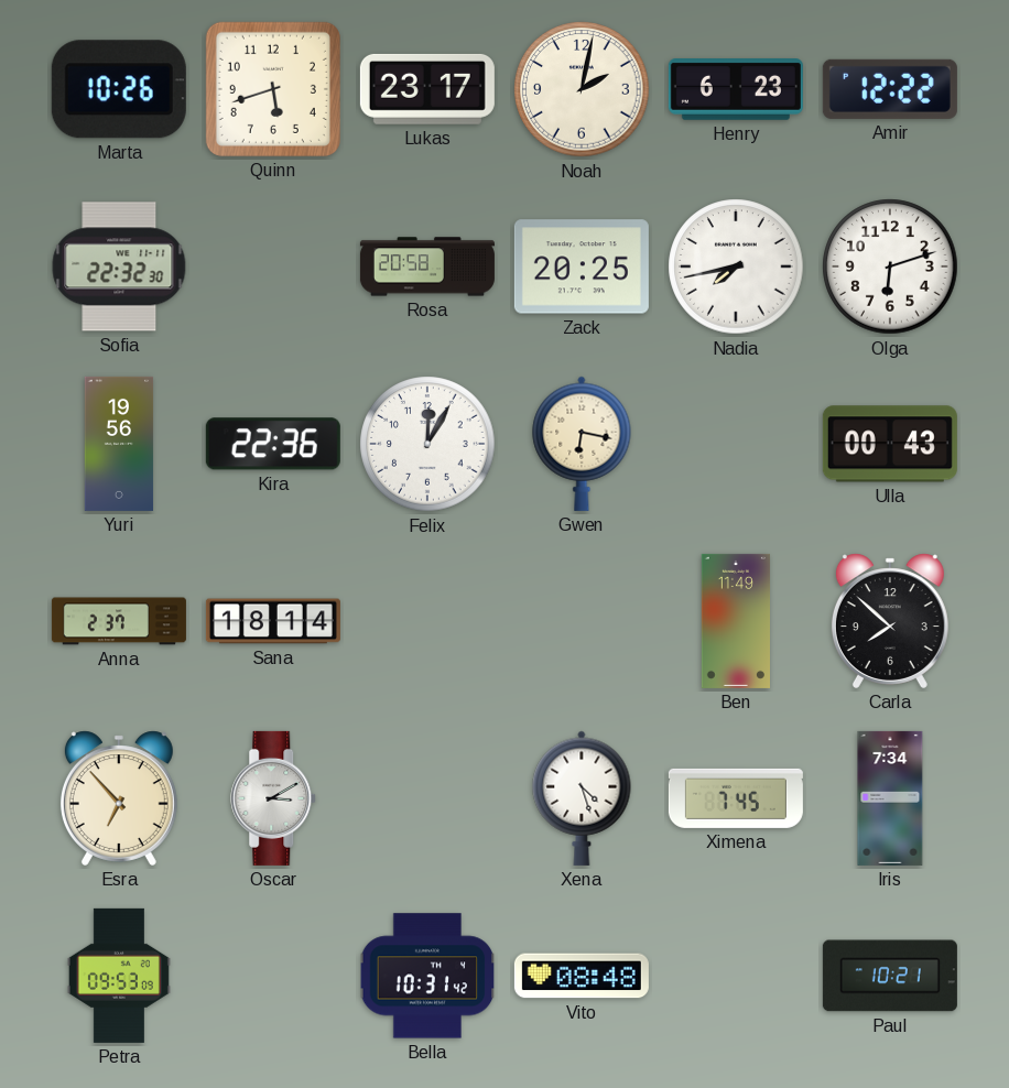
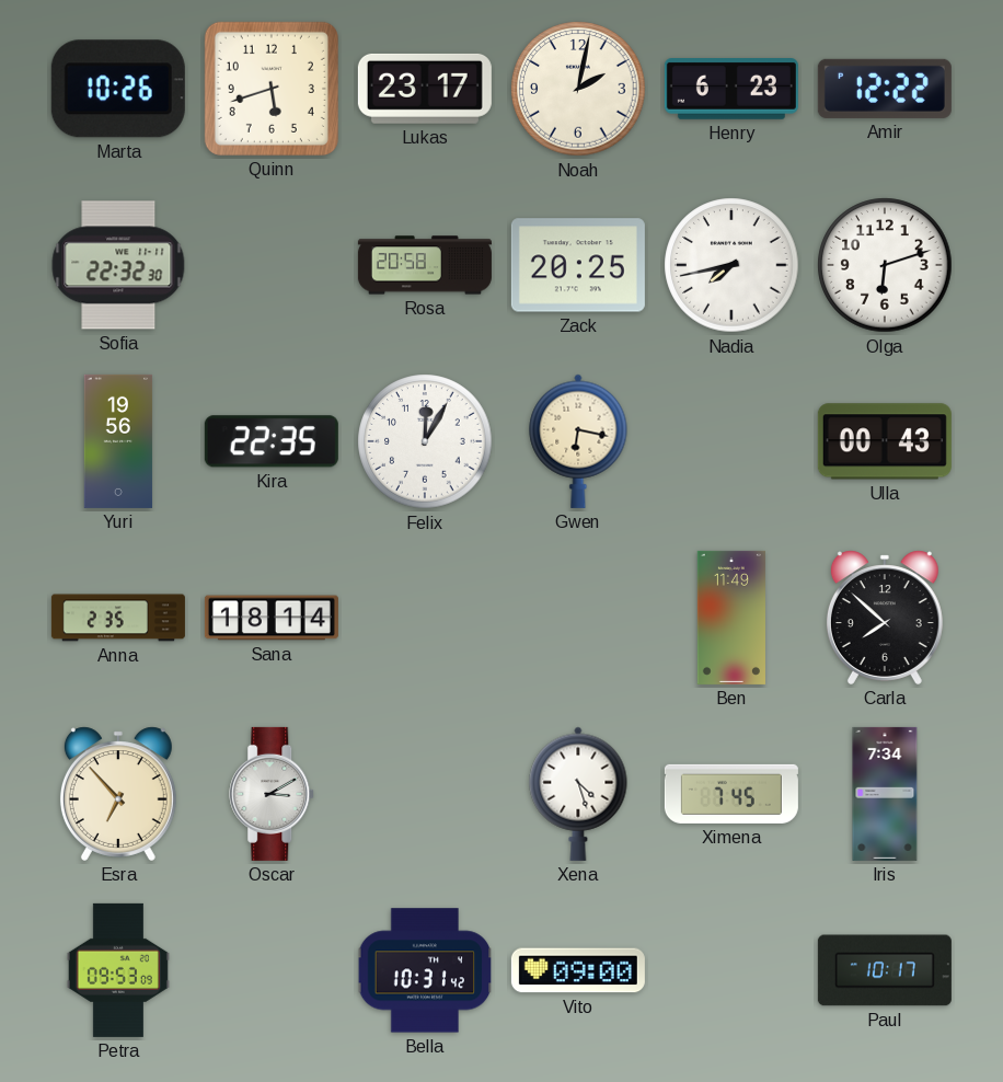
Kira: 22:36 -> 22:35
Anna: 2:37 -> 2:35
Vito: 08:48 -> 09:00
Paul: 10:21 -> 10:17
